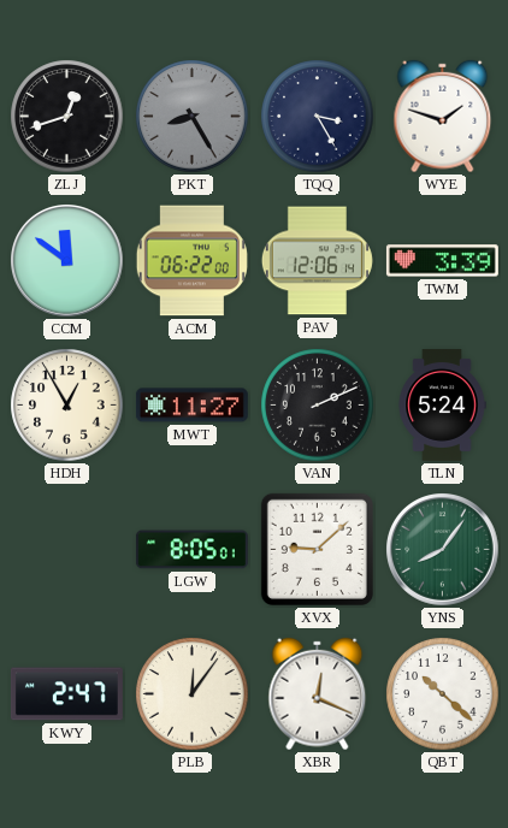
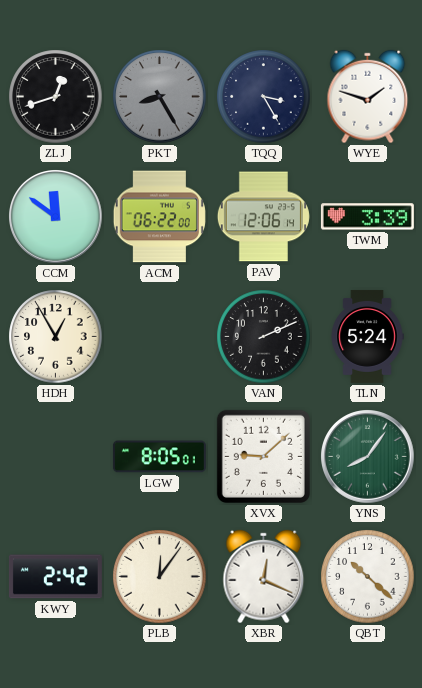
MWT: 11:27 -> none
KWY: 2:47 -> 2:42
